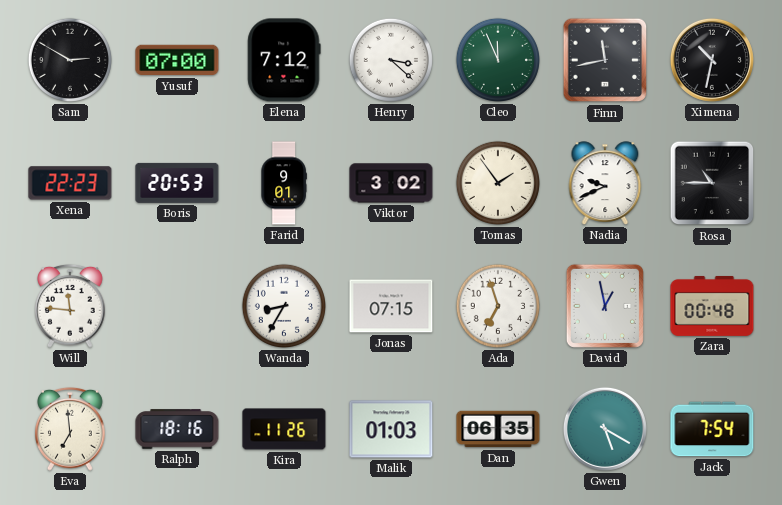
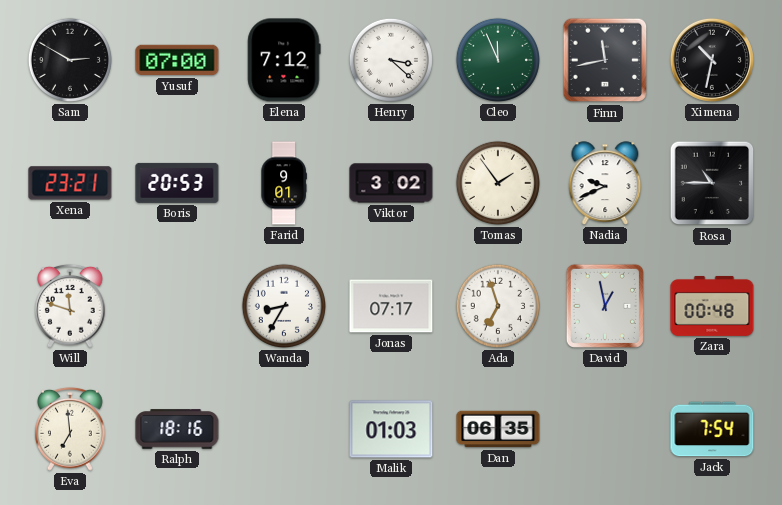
Xena: 22:23 -> 23:21
Will: 11:46 -> 11:48
Jonas: 07:15 -> 07:17
Kira: 11:26 -> none
Gwen: 5:20 -> none
